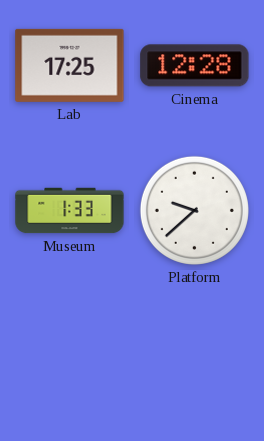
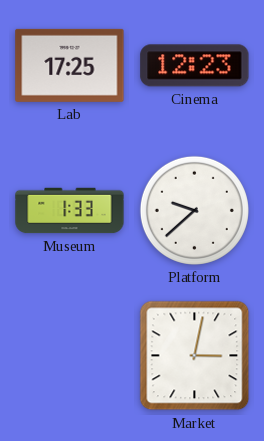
Cinema: 12:28 -> 12:23
Market: none -> 3:02
